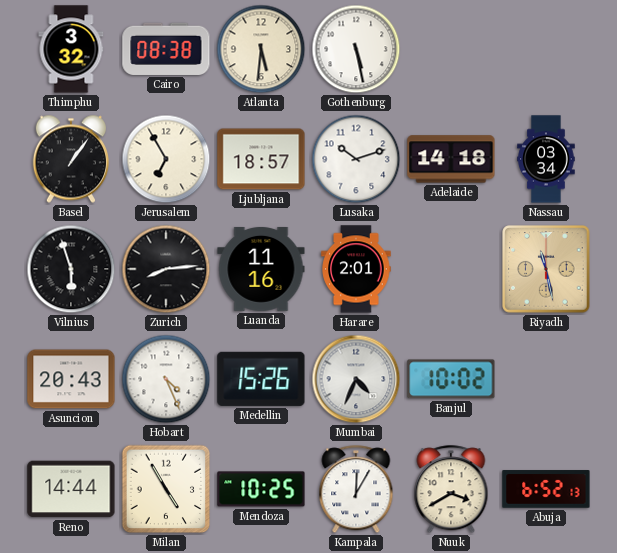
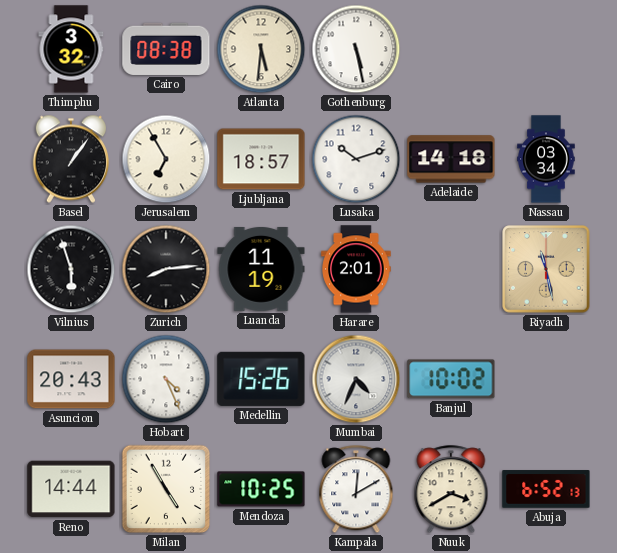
Luanda: 11:16 -> 11:19
Kampala: 12:05 -> 12:10
